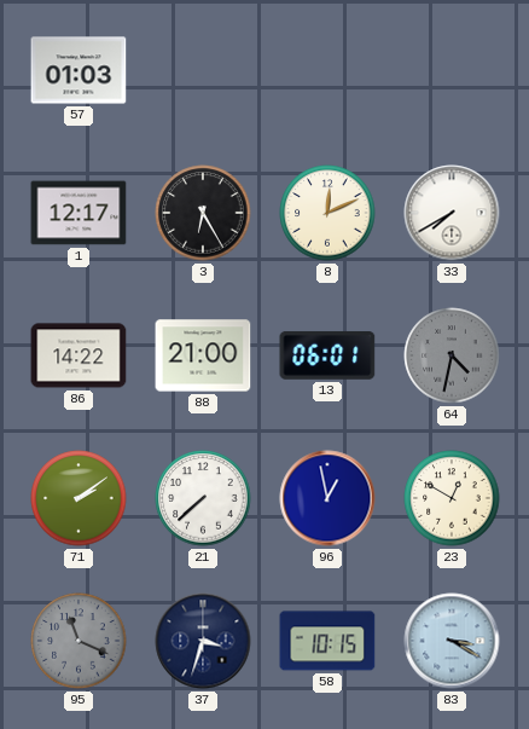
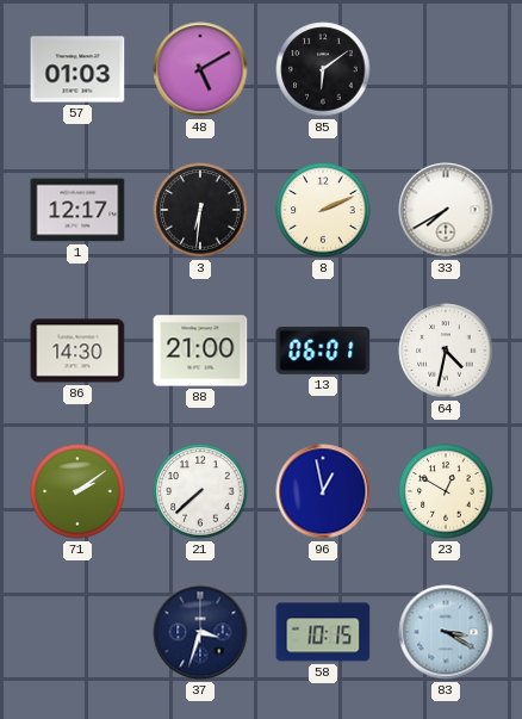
48: none -> 5:10
85: none -> 6:09
3: 6:25 -> 6:31
8: 12:11 -> 2:11
86: 14:22 -> 14:30
64 dial: grey -> white
95: 11:19 -> none
